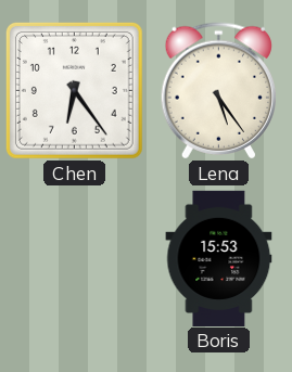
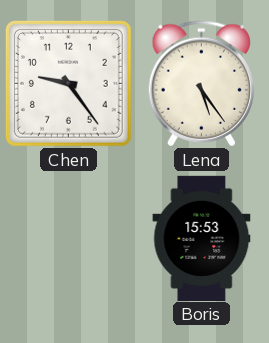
Chen: 6:24 -> 9:24
